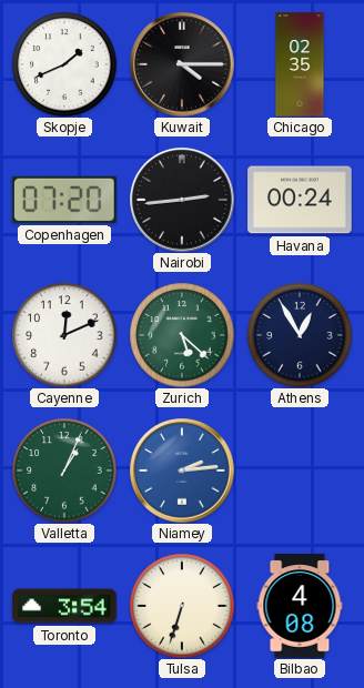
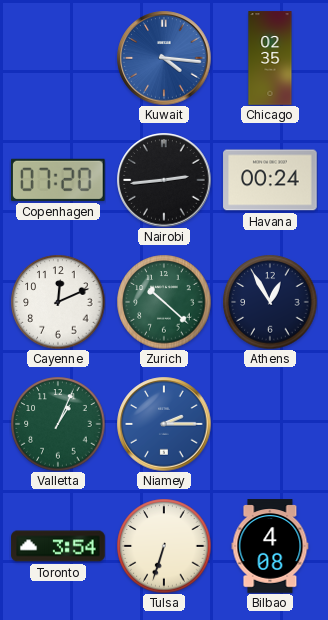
Skopje: 1:41 -> none
Kuwait: 4:15 -> 4:16
Kuwait dial: black -> blue
Zurich: 5:22 -> 10:22
Niamey: 2:14 -> 2:15
